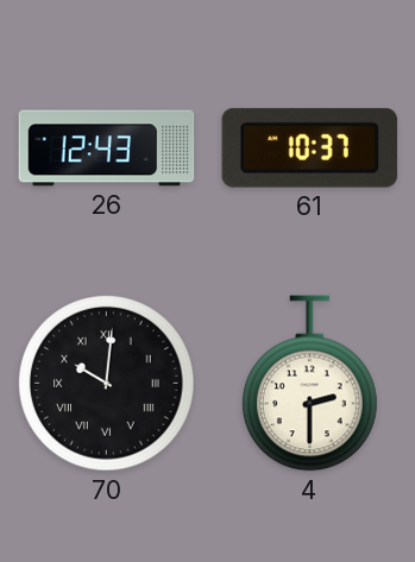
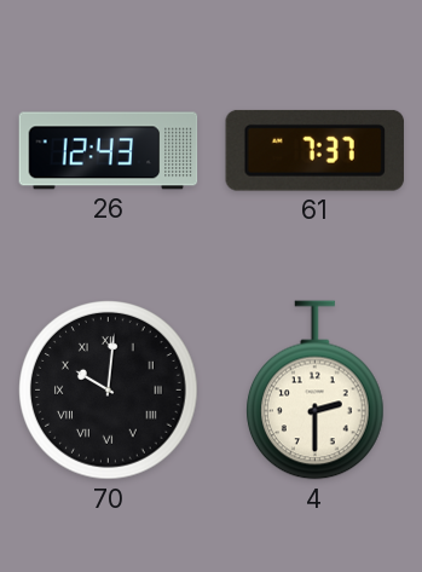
61: 10:37 -> 7:37
